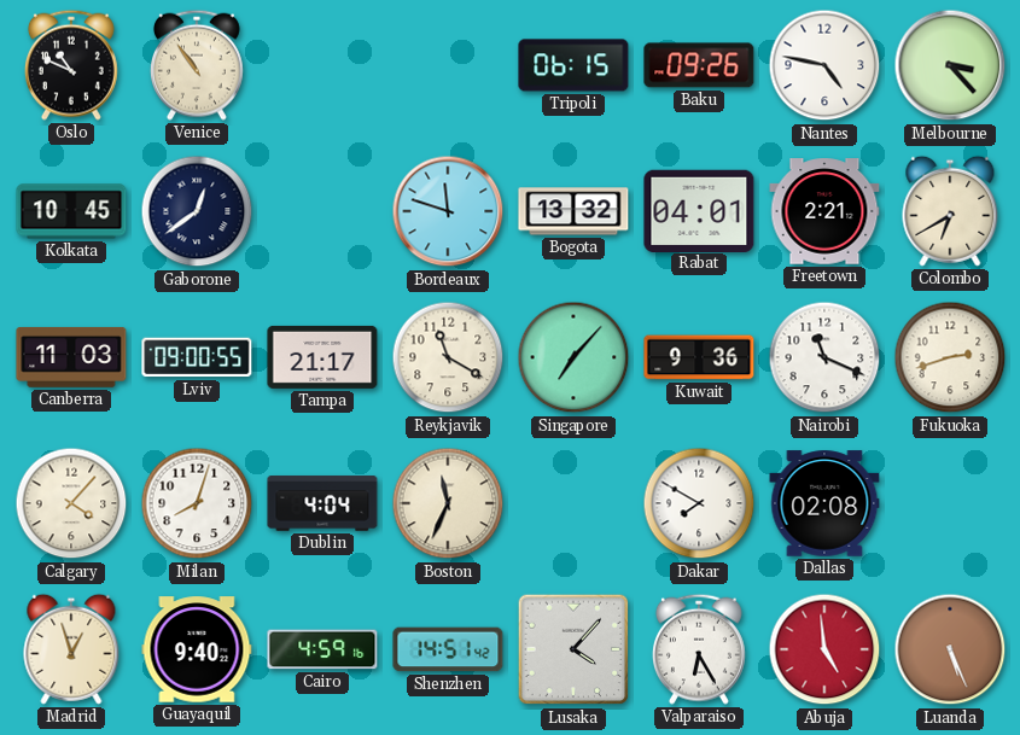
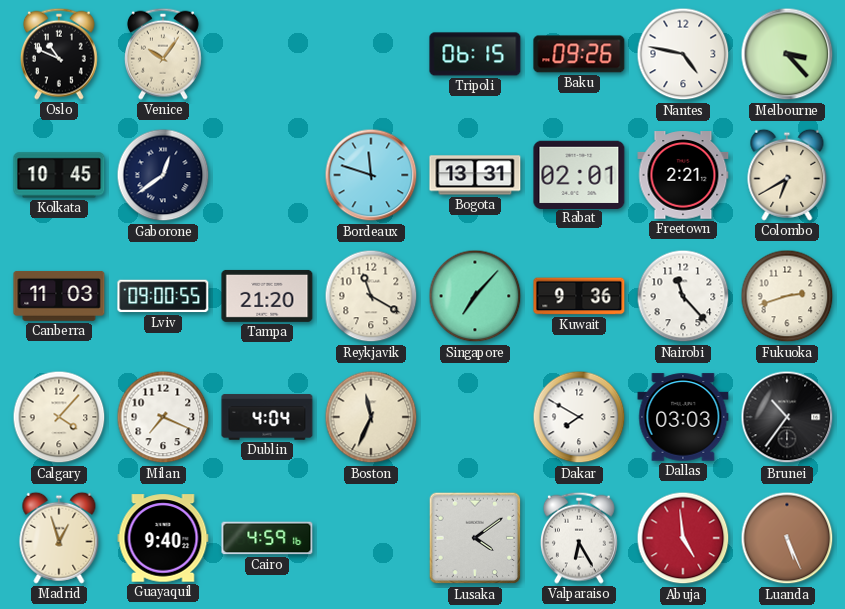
Venice: 10:54 -> 10:06
Bogota: 13:32 -> 13:31
Rabat: 04:01 -> 02:01
Tampa: 21:17 -> 21:20
Nairobi: 11:19 -> 11:23
Milan: 8:03 -> 7:19
Dallas: 02:08 -> 03:03
Brunei: none -> 10:36
Shenzhen: 14:51 -> none
Lusaka: 4:07 -> 4:09
